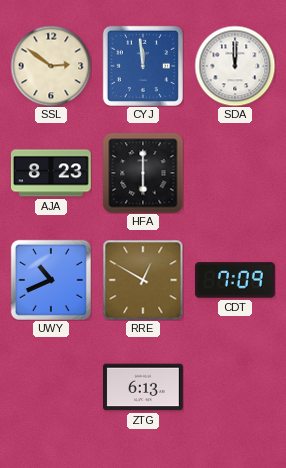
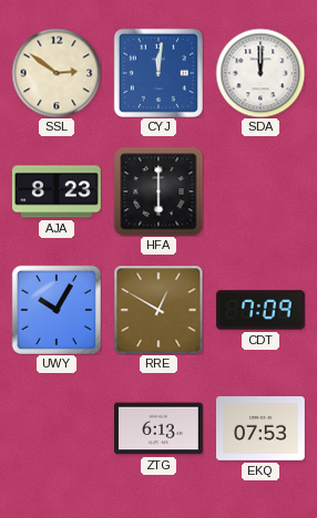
CYJ: 11:59 -> 12:01
UWY: 10:41 -> 10:05
EKQ: none -> 07:53
